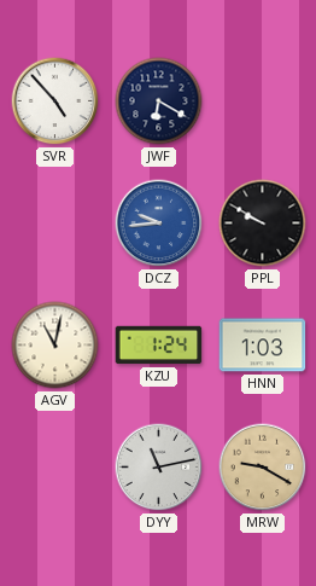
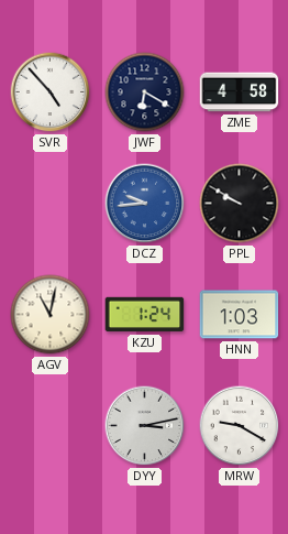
ZME: none -> 4:58
DYY: 11:13 -> 3:13
MRW dial: champagne -> white
